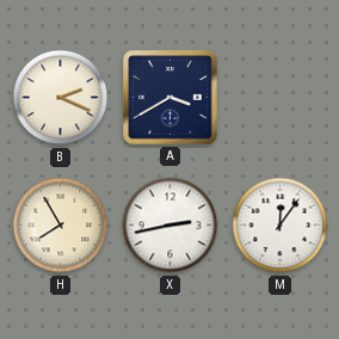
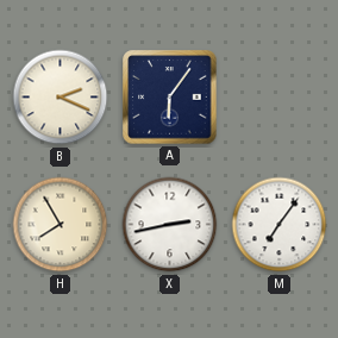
A: 3:40 -> 6:06
M: 12:06 -> 7:06
